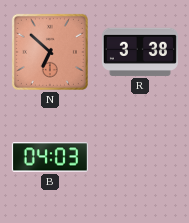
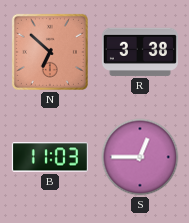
B: 04:03 -> 11:03
S: none -> 12:45
